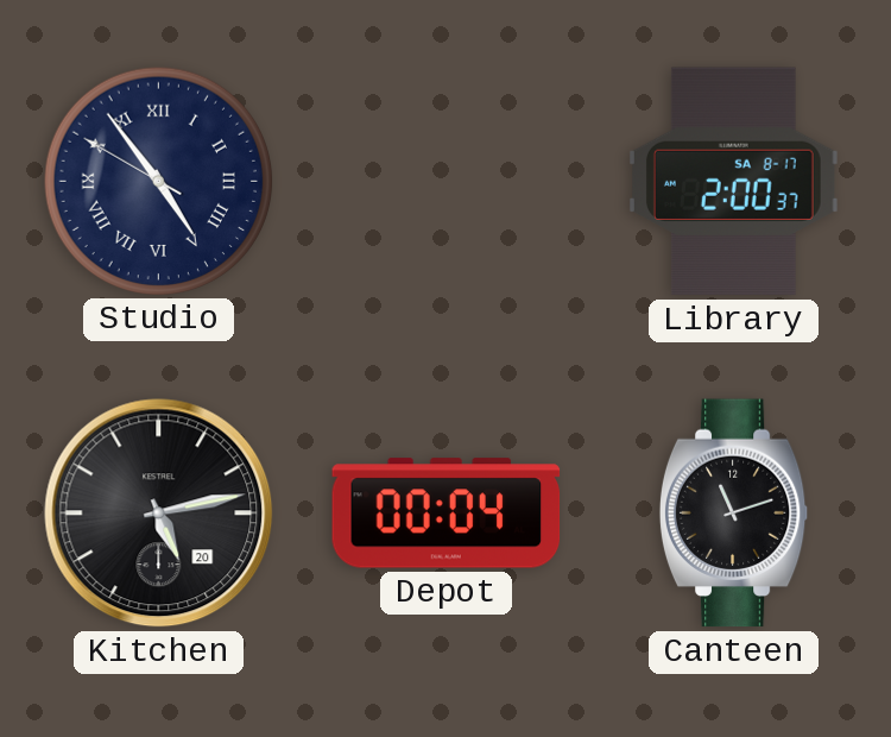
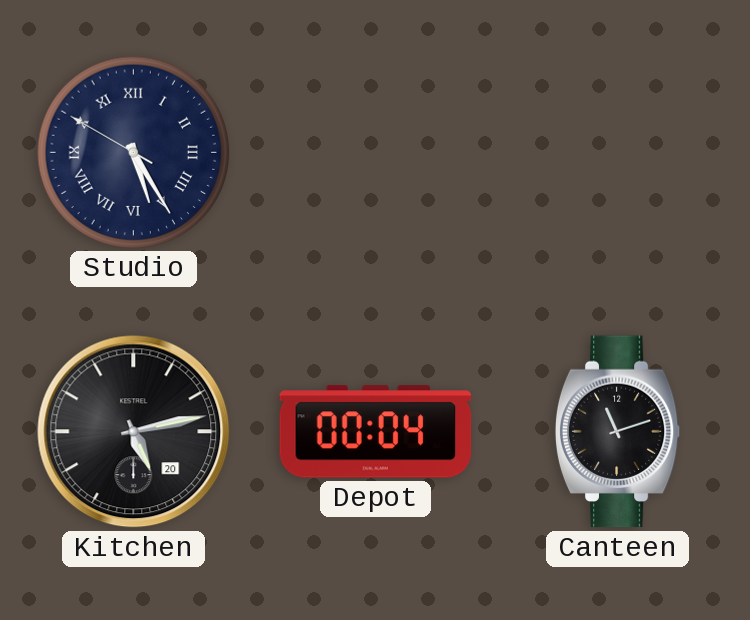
Studio: 4:53 -> 5:24
Library: 2:00 -> none
